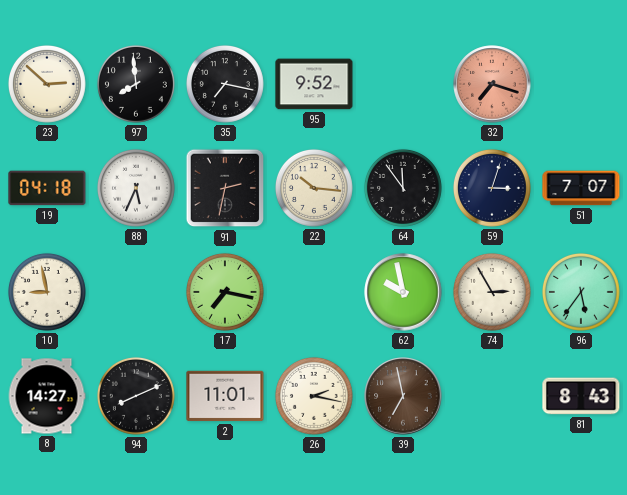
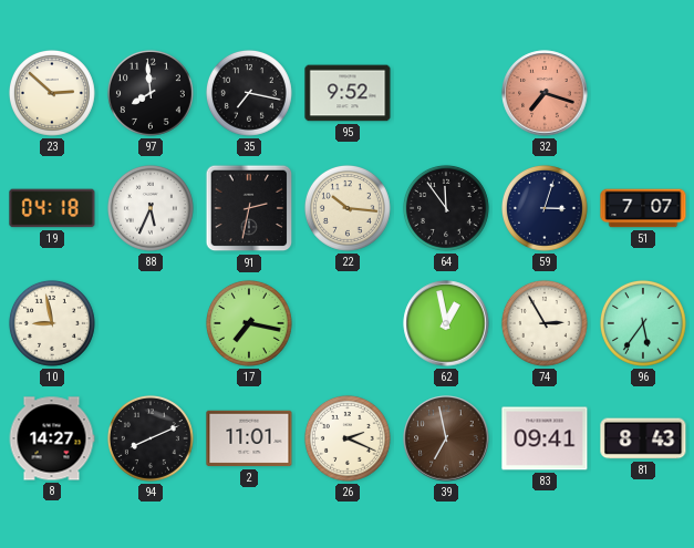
62: 9:58 -> 12:58
26: 2:17 -> 2:19
83: none -> 09:41
